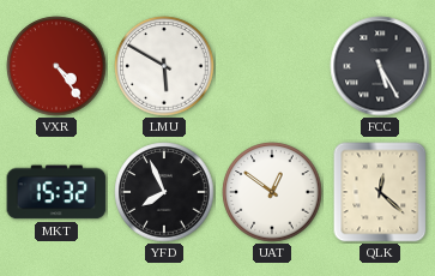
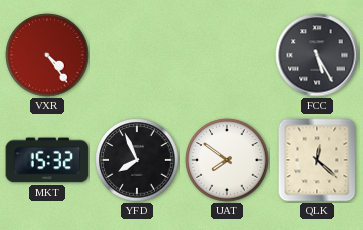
LMU: 5:50 -> none
UAT: 12:51 -> 7:51
